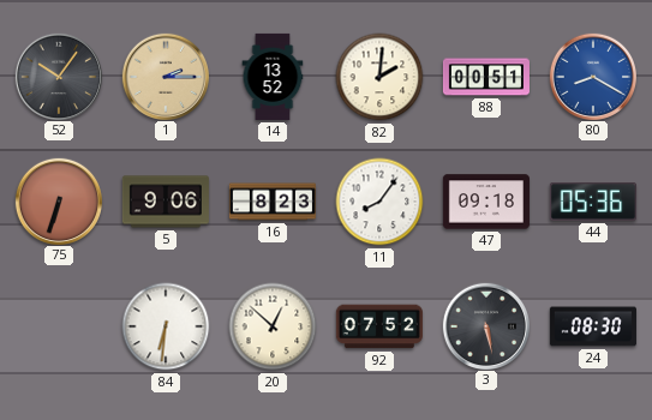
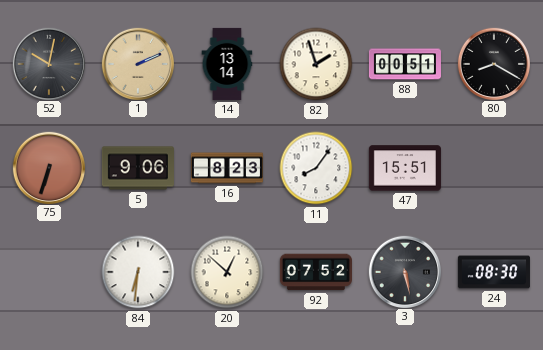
52: 10:06 -> 10:02
1: 2:15 -> 2:11
14: 13:52 -> 13:14
82: 2:01 -> 1:57
80 dial: blue -> black
47: 09:18 -> 15:51
44: 05:36 -> none
